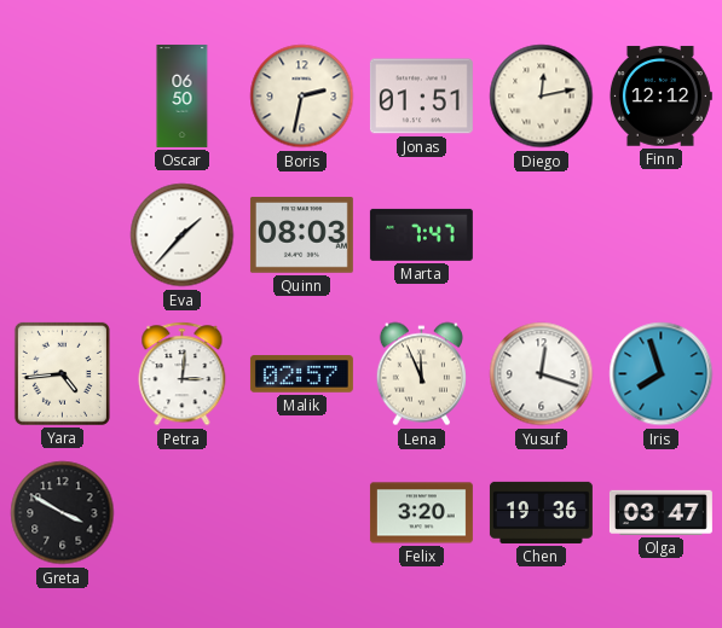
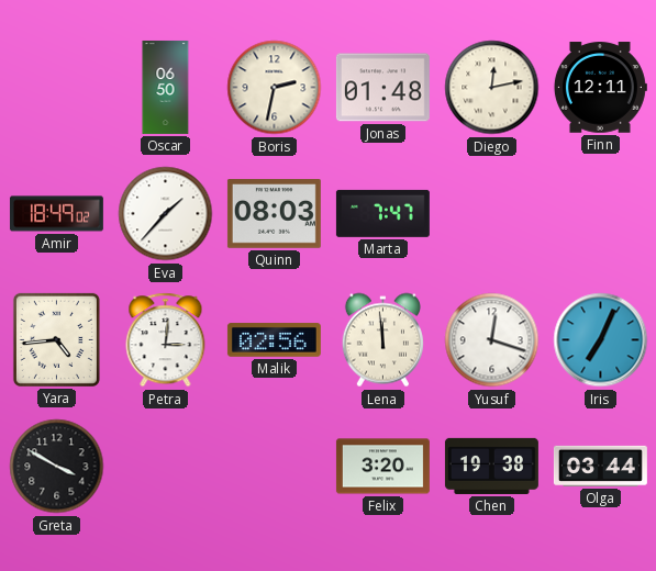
Jonas: 01:51 -> 01:48
Finn: 12:12 -> 12:11
Amir: none -> 18:49
Malik: 02:57 -> 02:56
Lena: 11:56 -> 11:59
Iris: 7:57 -> 7:04
Chen: 19:36 -> 19:38
Olga: 03:47 -> 03:44
